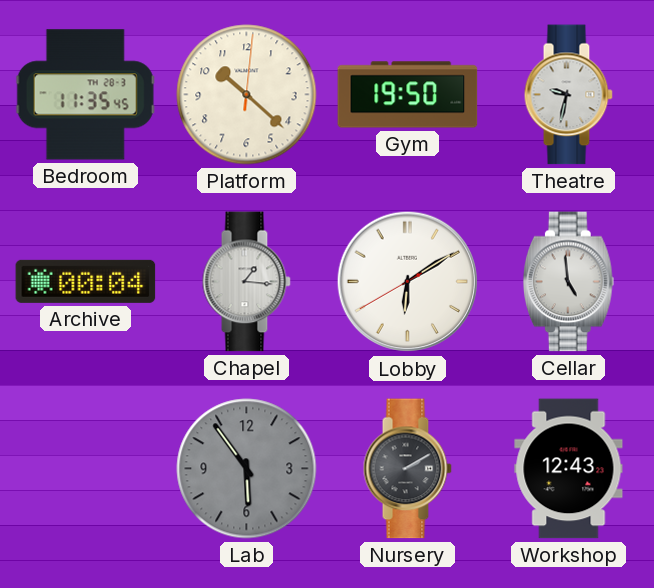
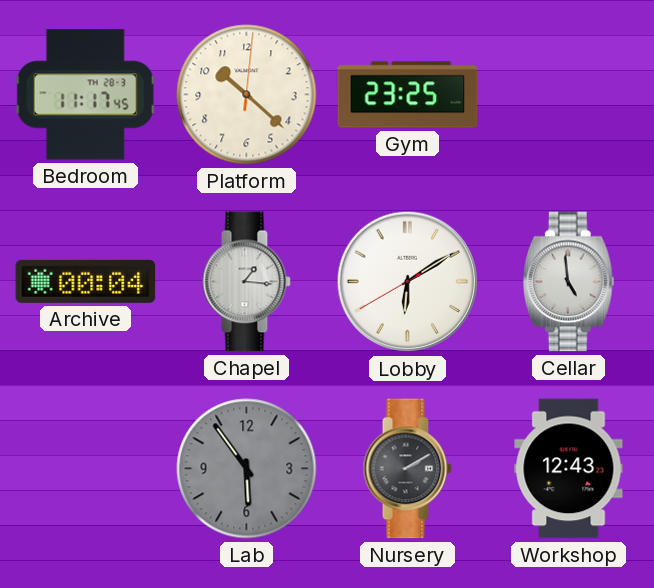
Bedroom: 11:35 -> 11:17
Gym: 19:50 -> 23:25
Theatre: 9:32 -> none
